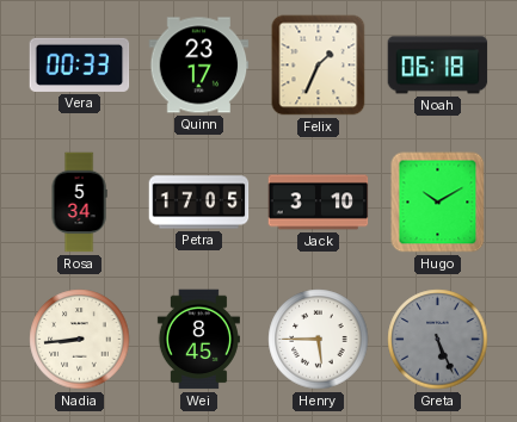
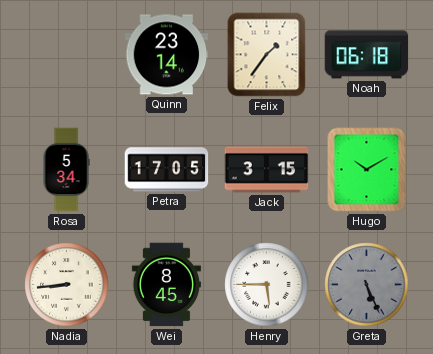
Vera: 00:33 -> none
Quinn: 23:17 -> 23:14
Felix: 1:34 -> 1:36
Jack: 3:10 -> 3:15
